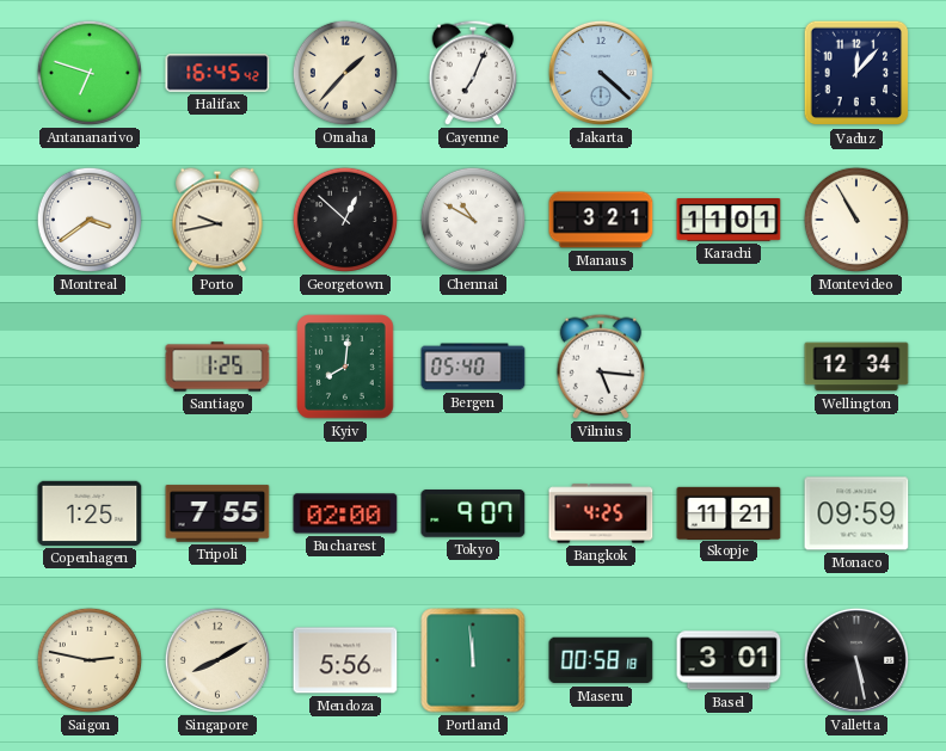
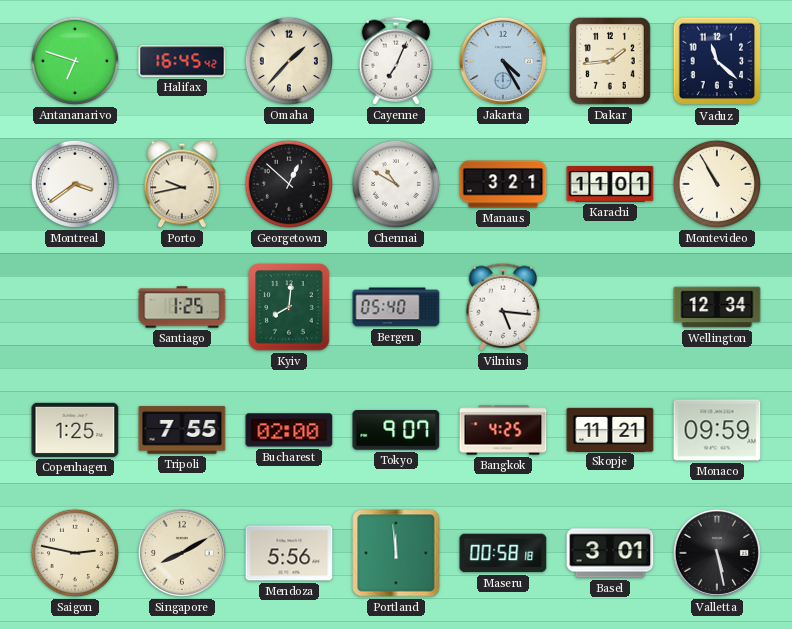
Jakarta: 4:22 -> 4:25
Dakar: none -> 1:44
Vaduz: 12:07 -> 11:22
